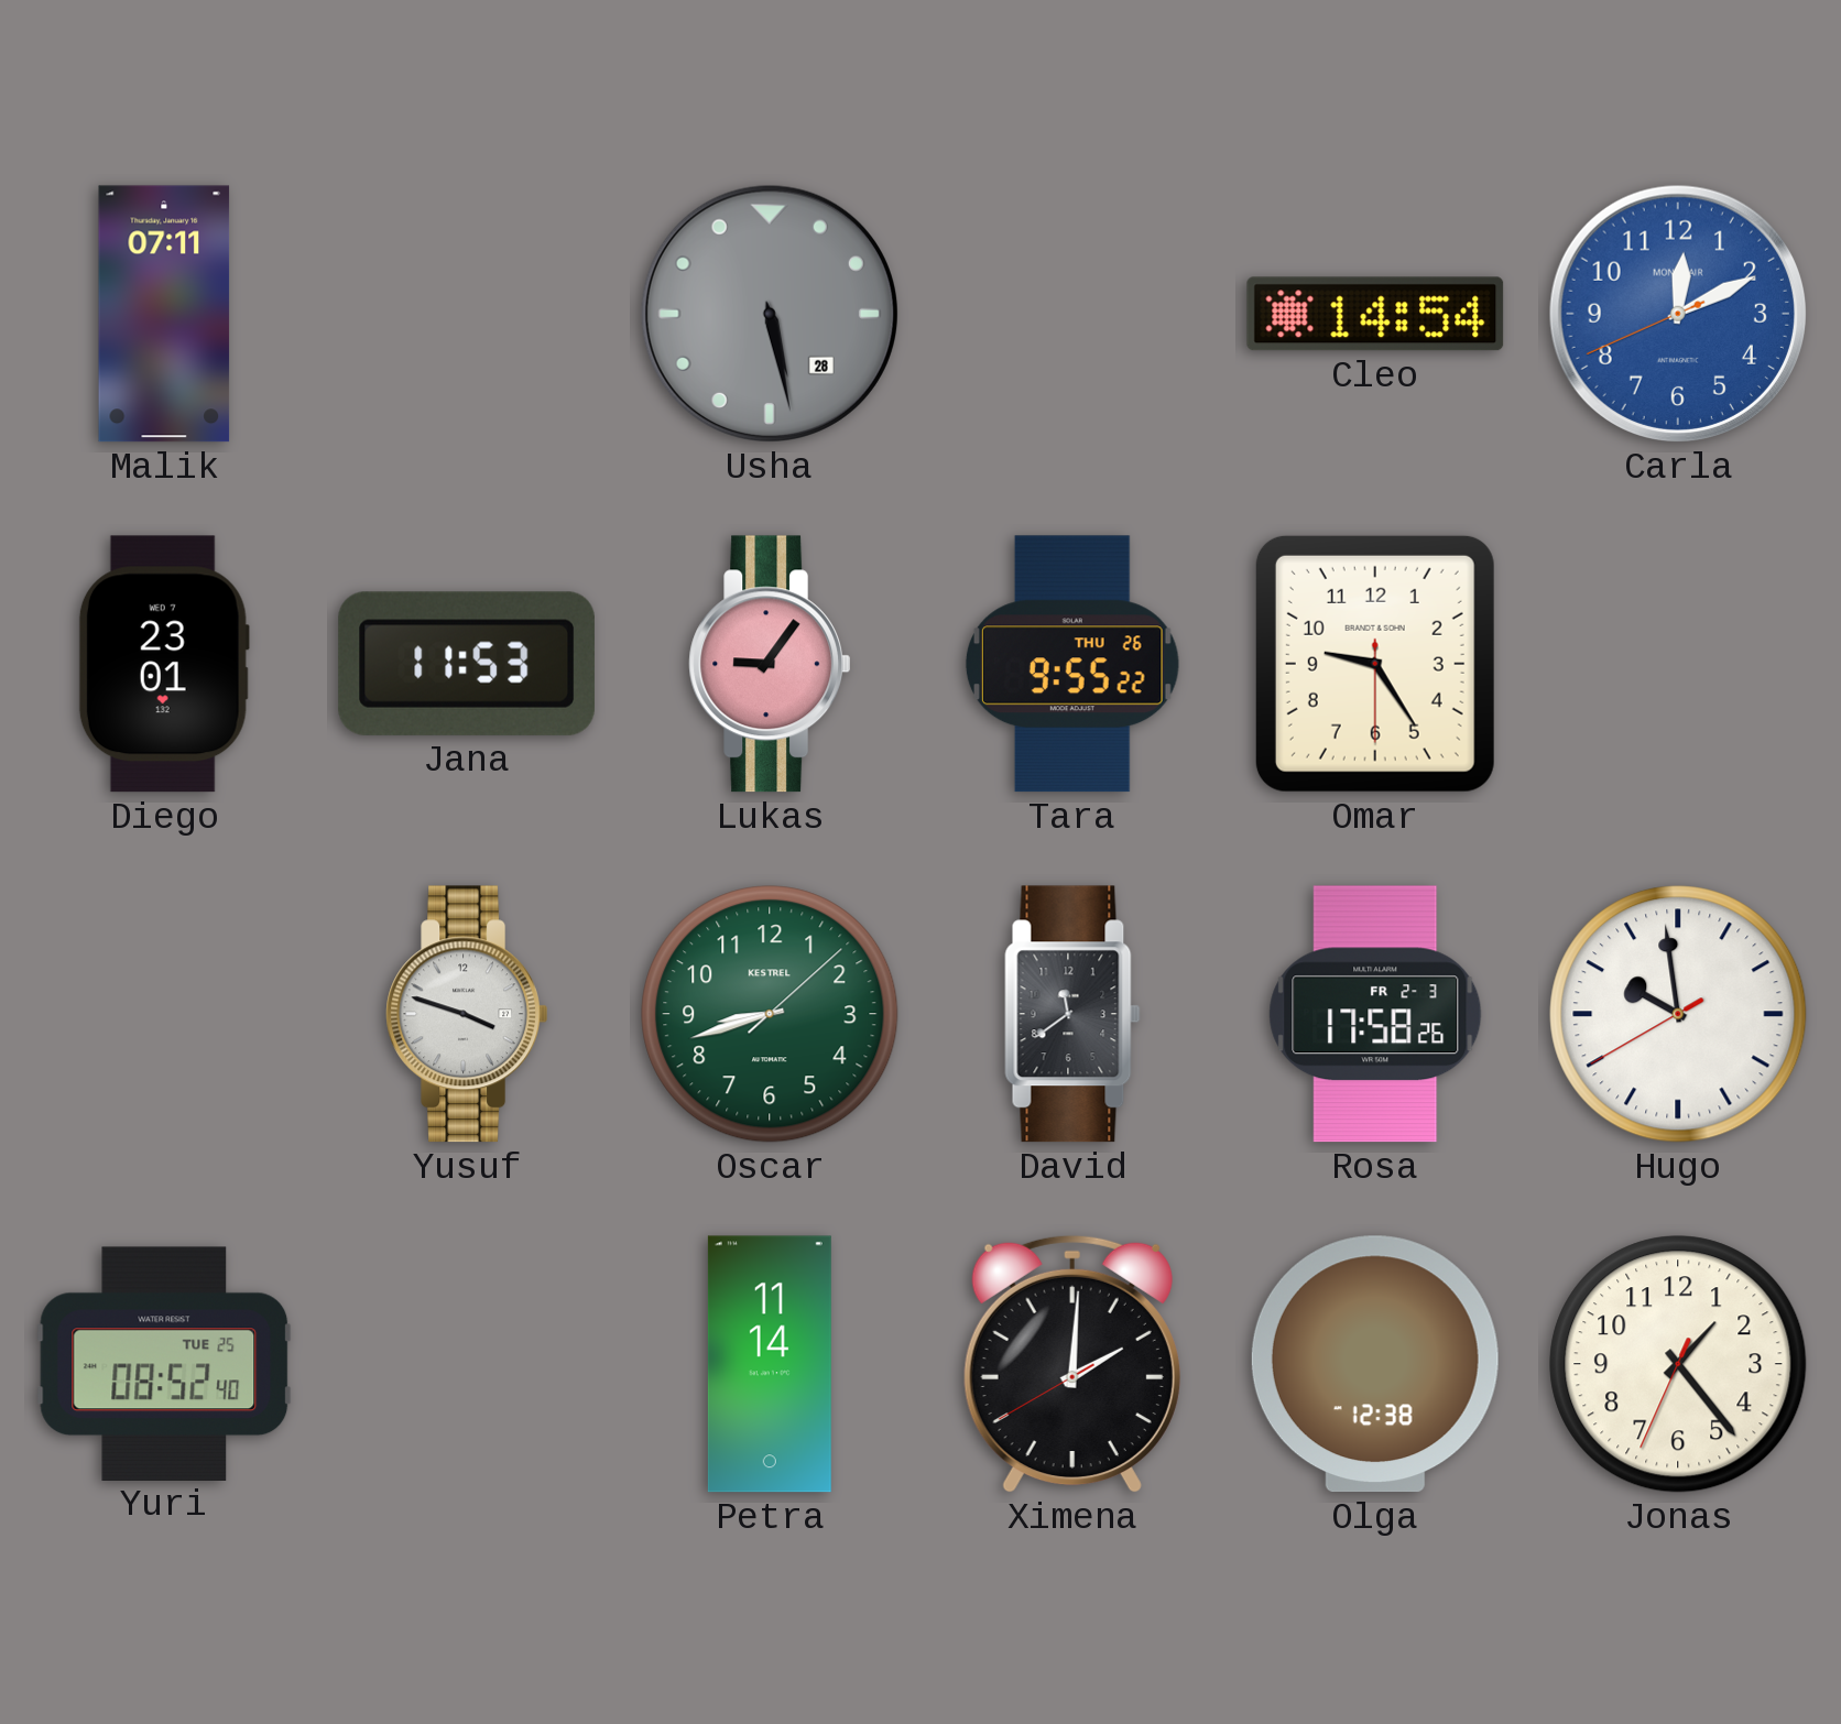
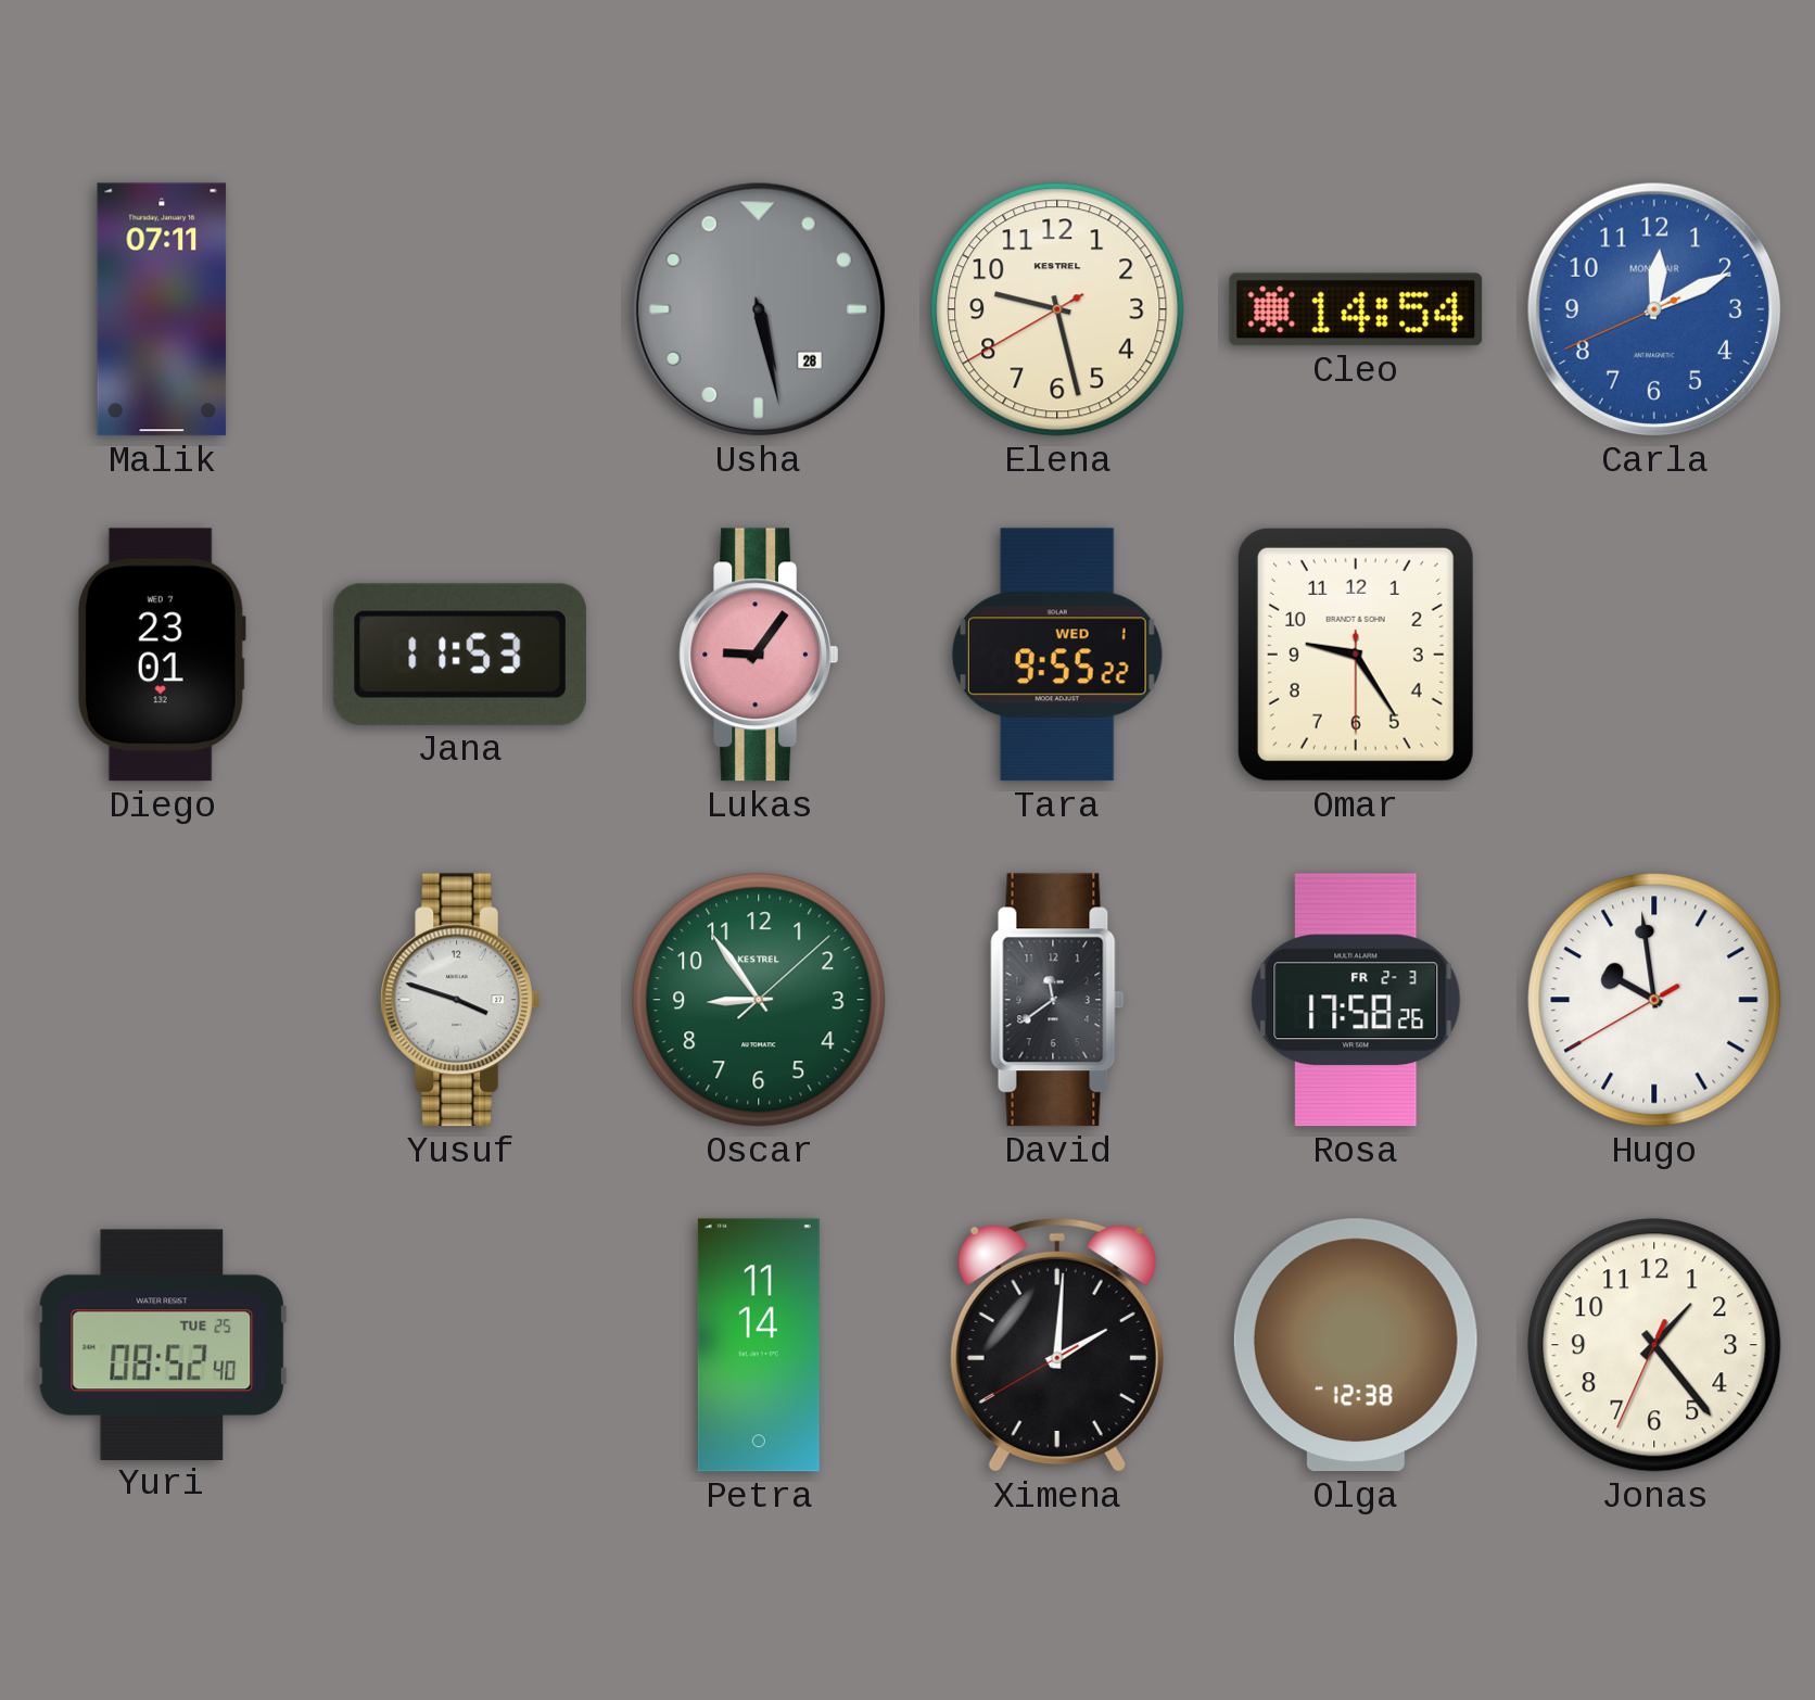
Elena: none -> 9:27
Tara date: THU 26 -> WED 1
Oscar: 8:42 -> 8:54
